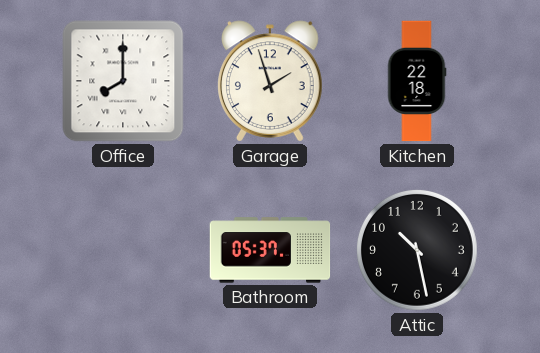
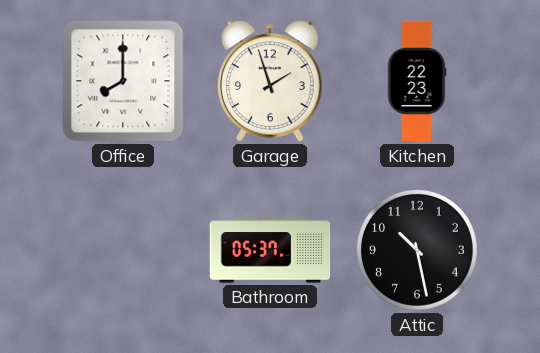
Kitchen: 22:18 -> 22:23
